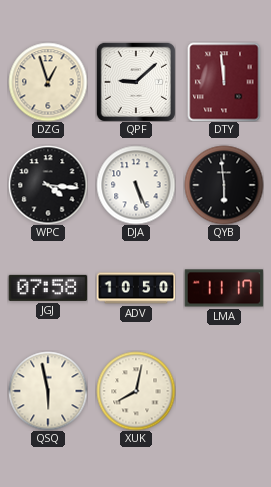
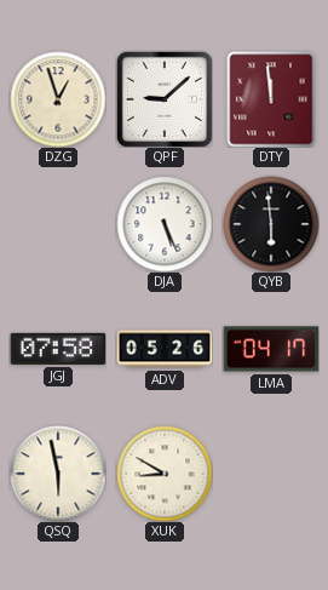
WPC: 4:16 -> none
ADV: 10:50 -> 05:26
LMA: 11:17 -> 04:17
XUK: 8:02 -> 8:50
